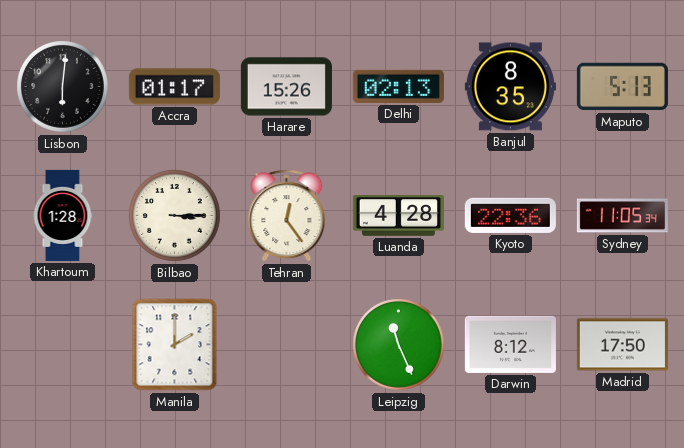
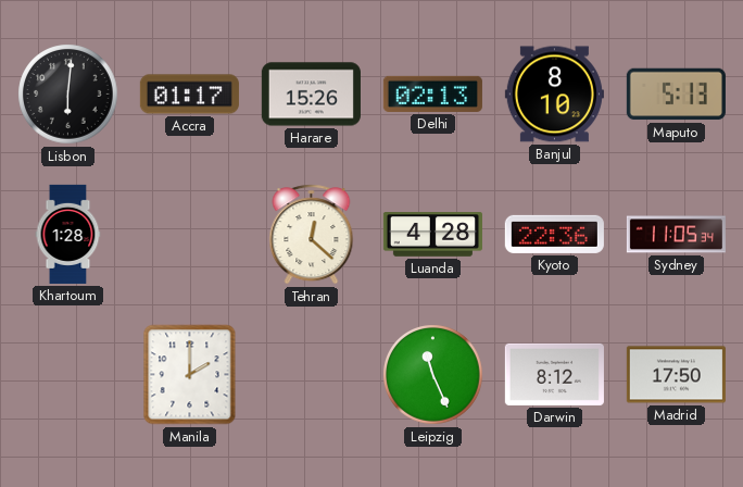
Banjul: 8:35 -> 8:10
Bilbao: 3:15 -> none
Tehran: 12:24 -> 12:22
